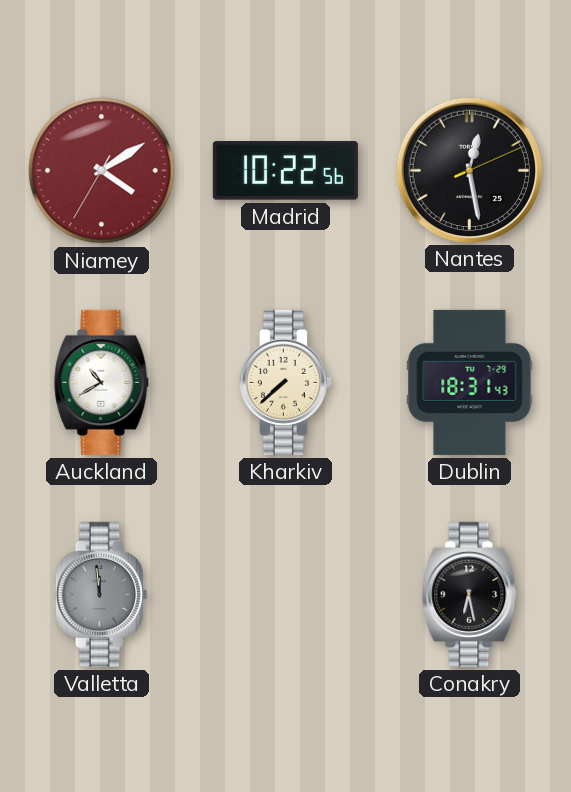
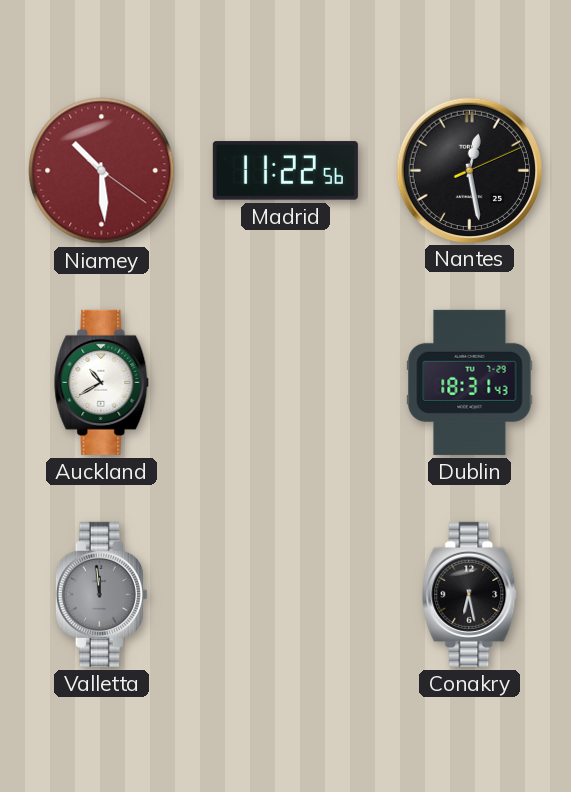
Niamey: 4:09 -> 10:29
Madrid: 10:22 -> 11:22
Kharkiv: 7:38 -> none
